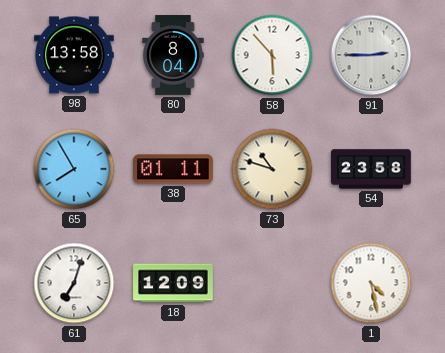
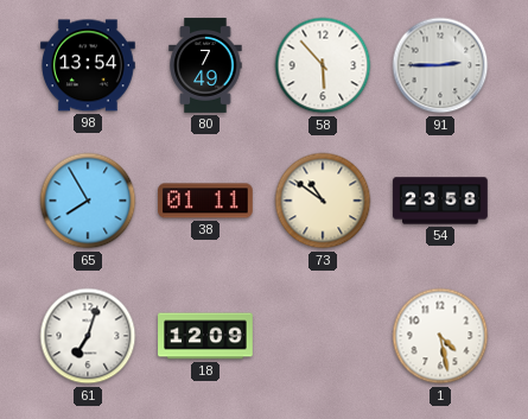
98: 13:58 -> 13:54
80: 8:04 -> 7:49
73: 10:48 -> 10:51
